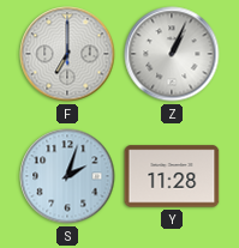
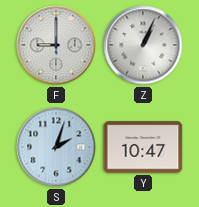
F: 7:00 -> 9:00
Y: 11:28 -> 10:47
